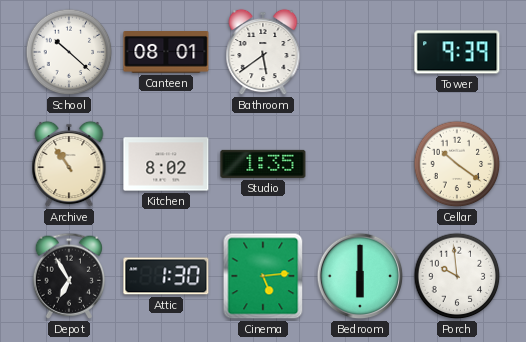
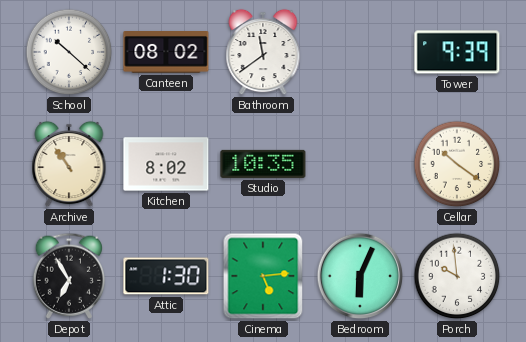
Canteen: 08:01 -> 08:02
Bathroom: 5:39 -> 11:39
Studio: 1:35 -> 10:35
Bedroom: 6:00 -> 6:04
